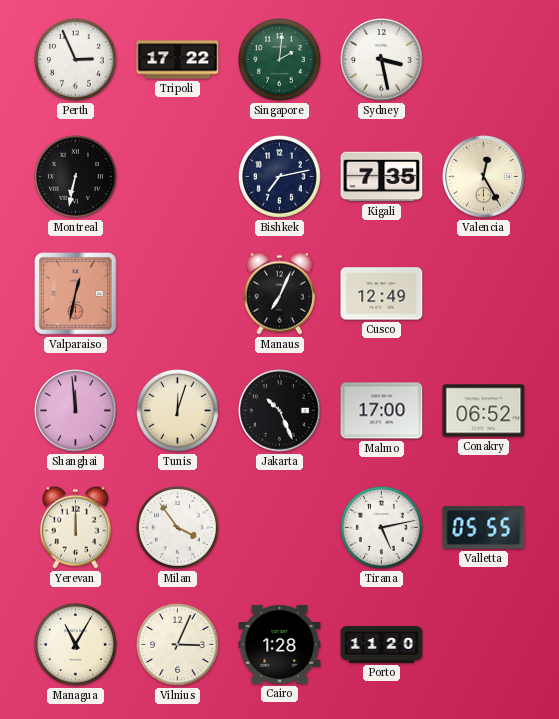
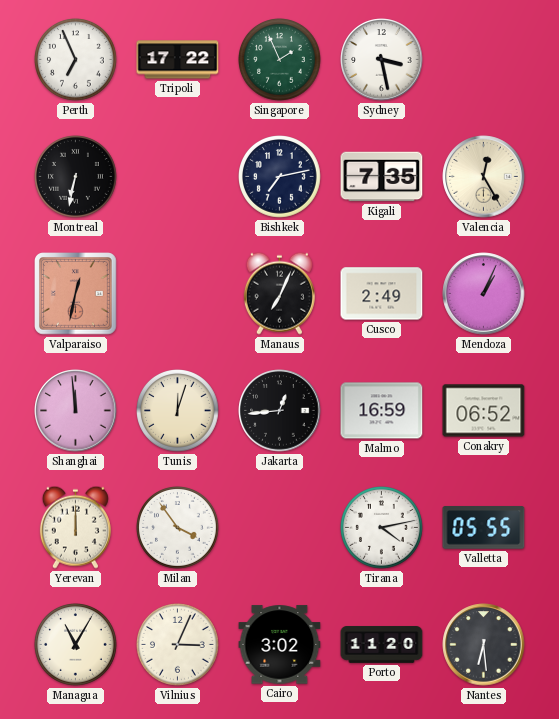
Perth: 2:56 -> 6:56
Singapore: 2:01 -> 1:56
Cusco: 12:49 -> 2:49
Mendoza: none -> 1:04
Jakarta: 10:26 -> 12:44
Malmo: 17:00 -> 16:59
Tirana: 5:13 -> 4:13
Cairo: 1:28 -> 3:02
Nantes: none -> 6:29
